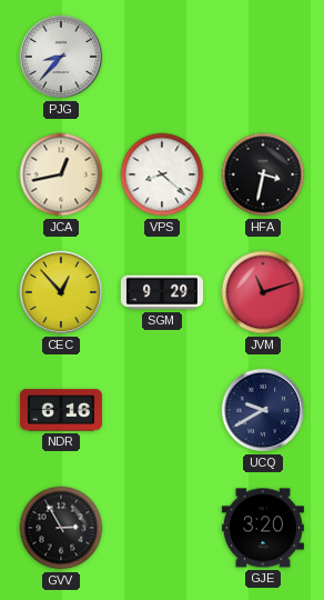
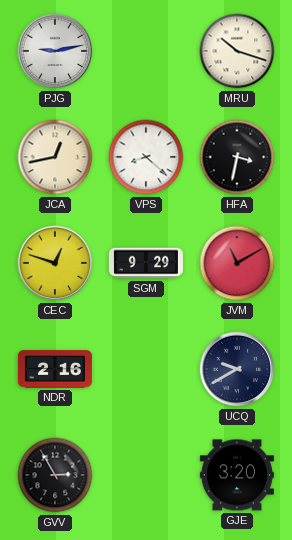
PJG: 8:37 -> 9:13
MRU: none -> 10:18
CEC: 12:53 -> 12:48
JVM: 11:12 -> 11:10
NDR: 6:16 -> 2:16
